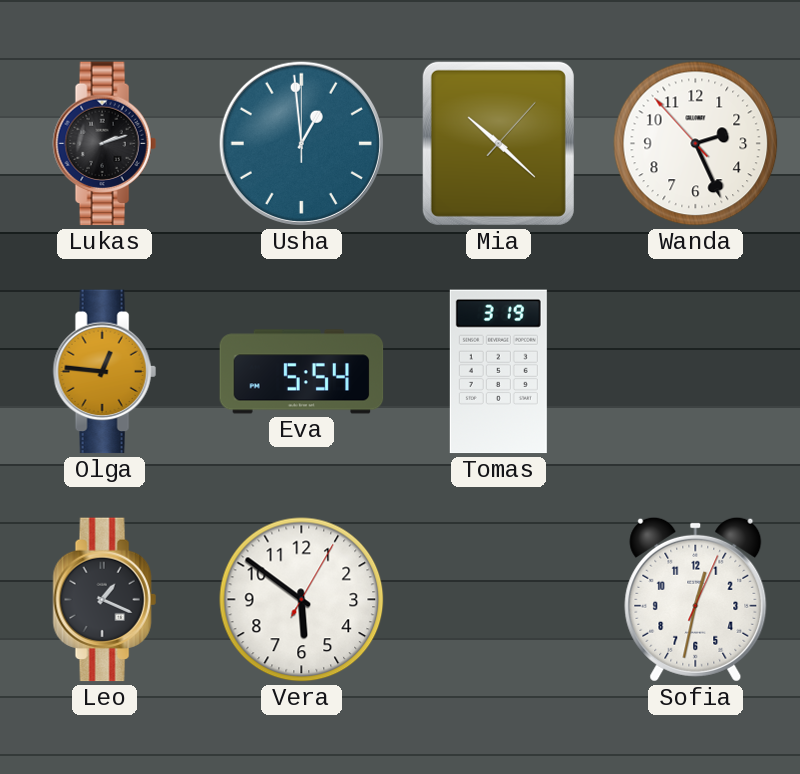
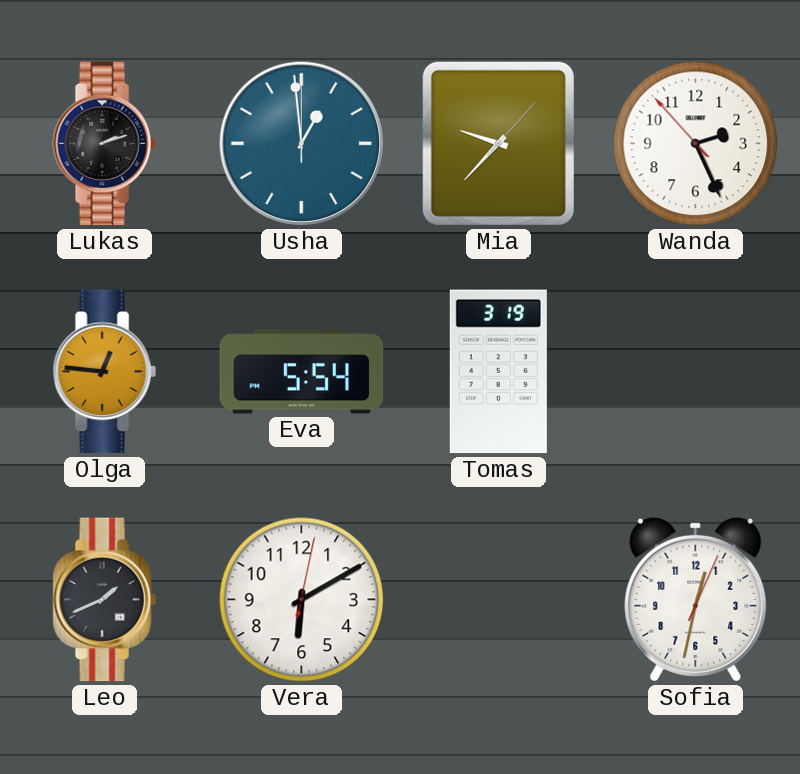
Mia: 10:22 -> 9:37
Leo: 1:19 -> 1:41
Vera: 5:51 -> 6:10
